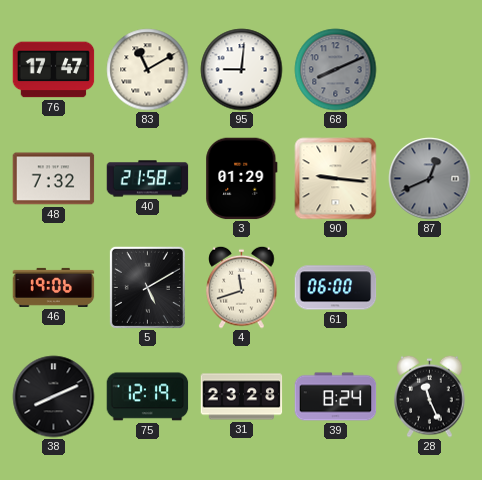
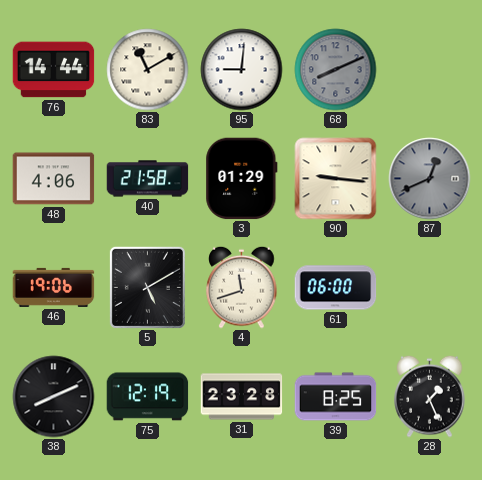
76: 17:47 -> 14:44
48: 7:32 -> 4:06
39: 8:24 -> 8:25
28: 11:26 -> 1:26
